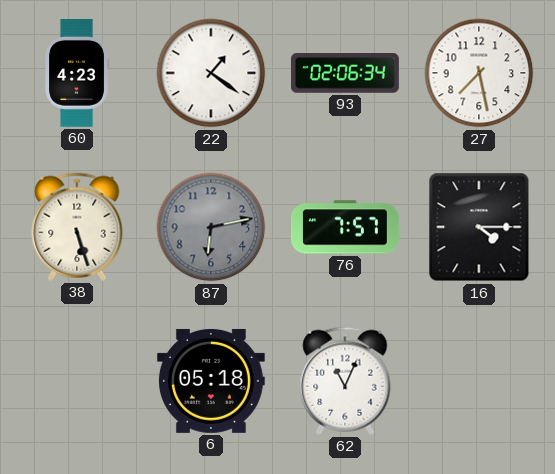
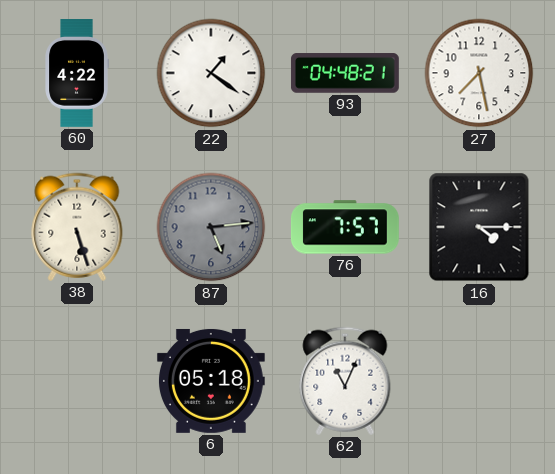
60: 4:23 -> 4:22
93: 02:06 -> 04:48
87: 6:13 -> 5:14
